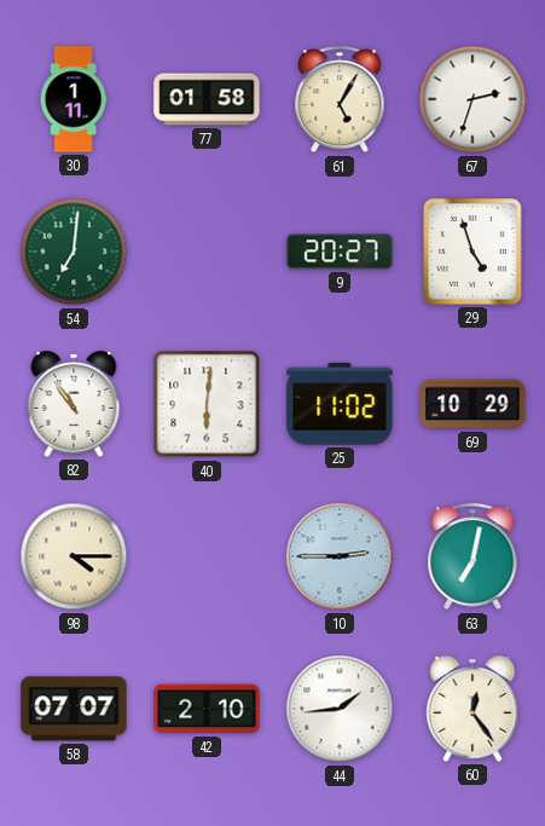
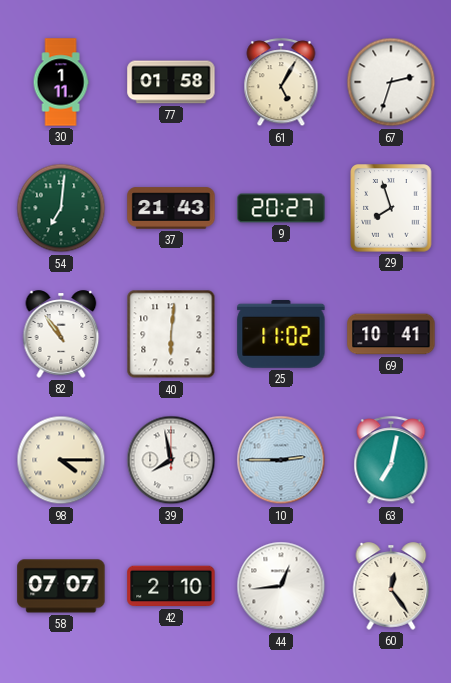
37: none -> 21:43
29: 4:57 -> 7:57
69: 10:29 -> 10:41
39: none -> 7:58
44: 1:44 -> 12:44
